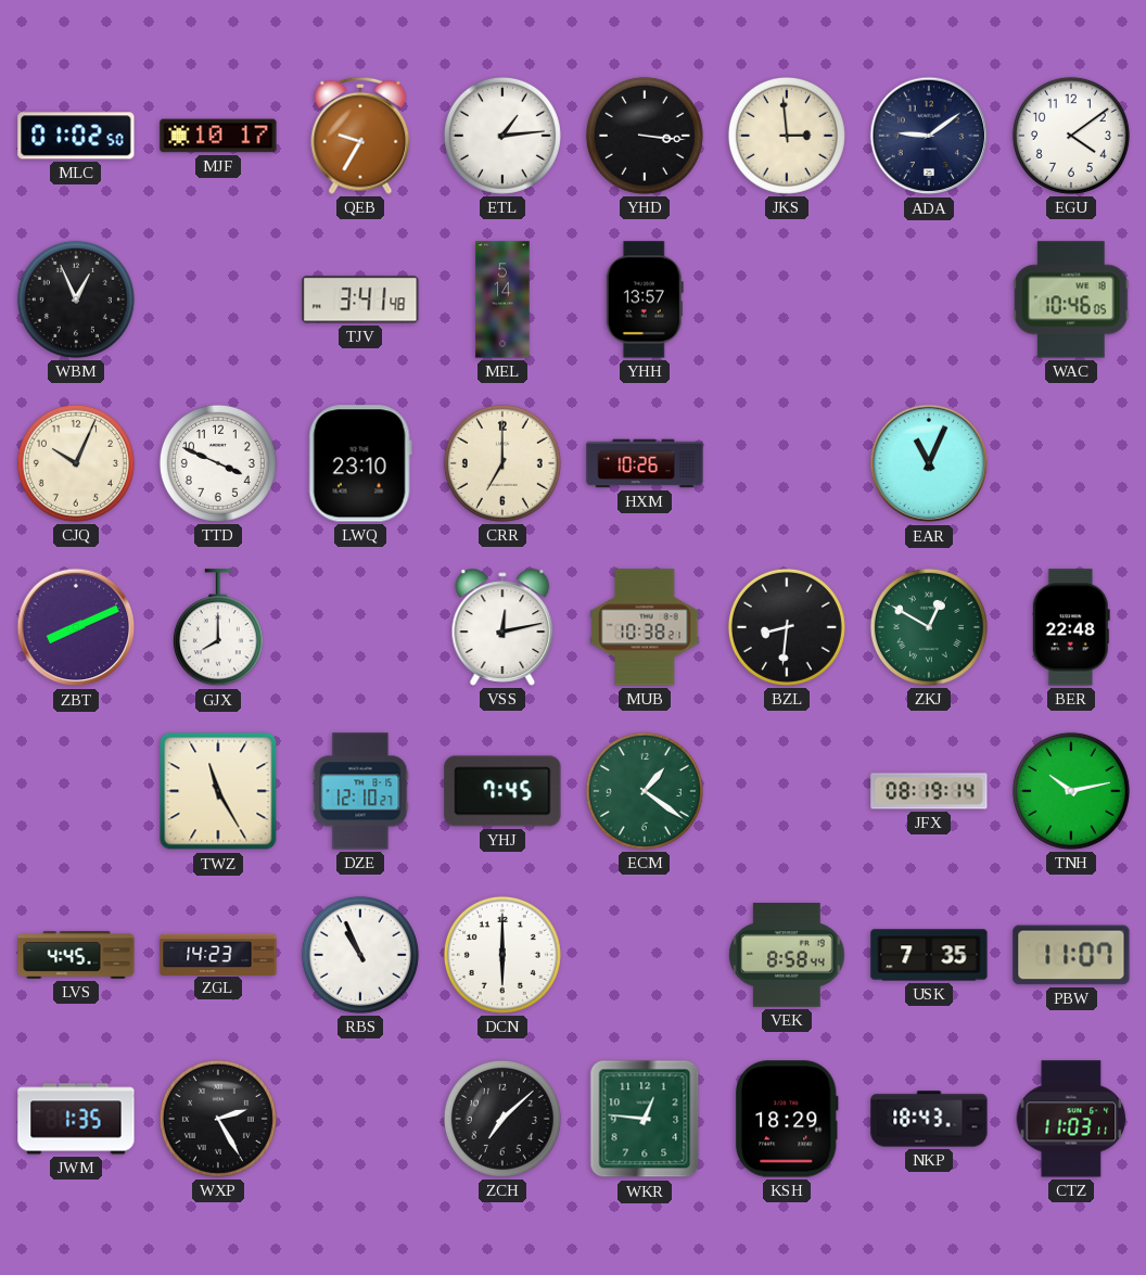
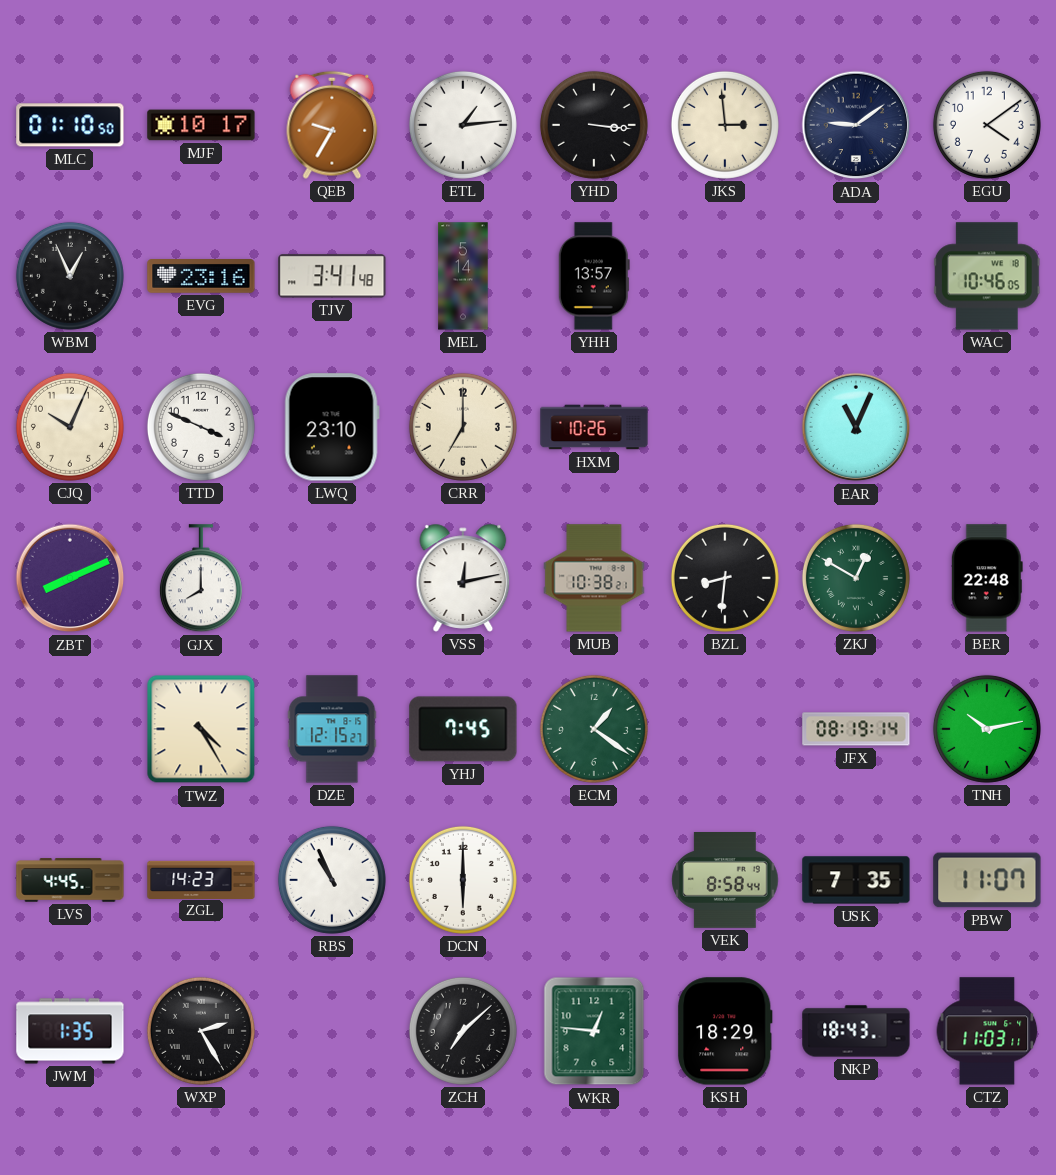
MLC: 01:02 -> 01:10
EVG: none -> 23:16
TWZ: 11:25 -> 4:25
DZE: 12:10 -> 12:15
